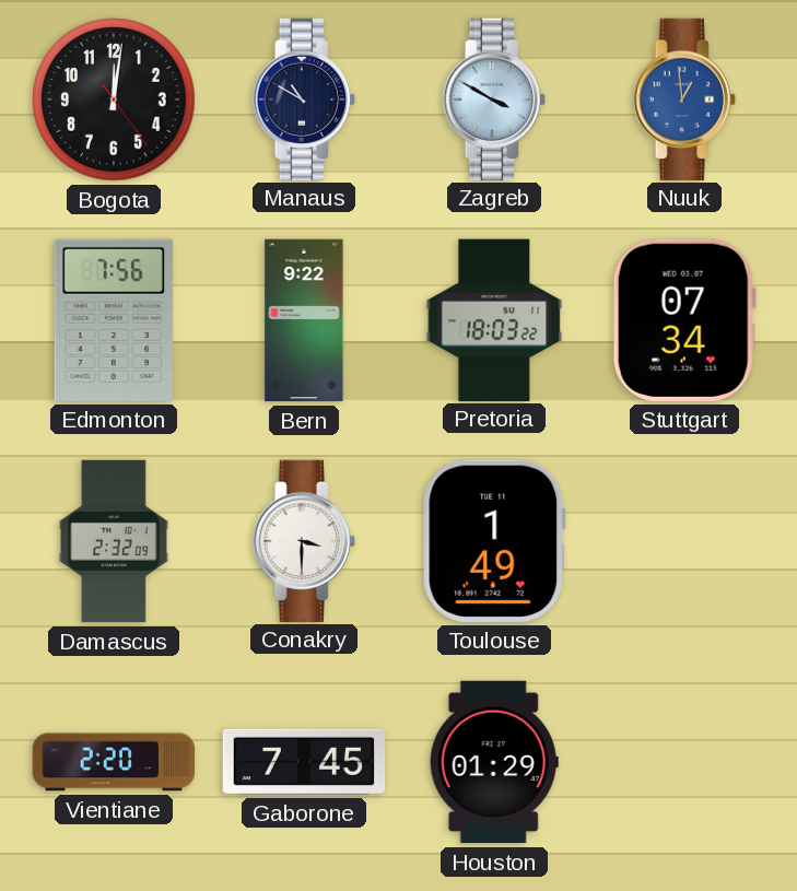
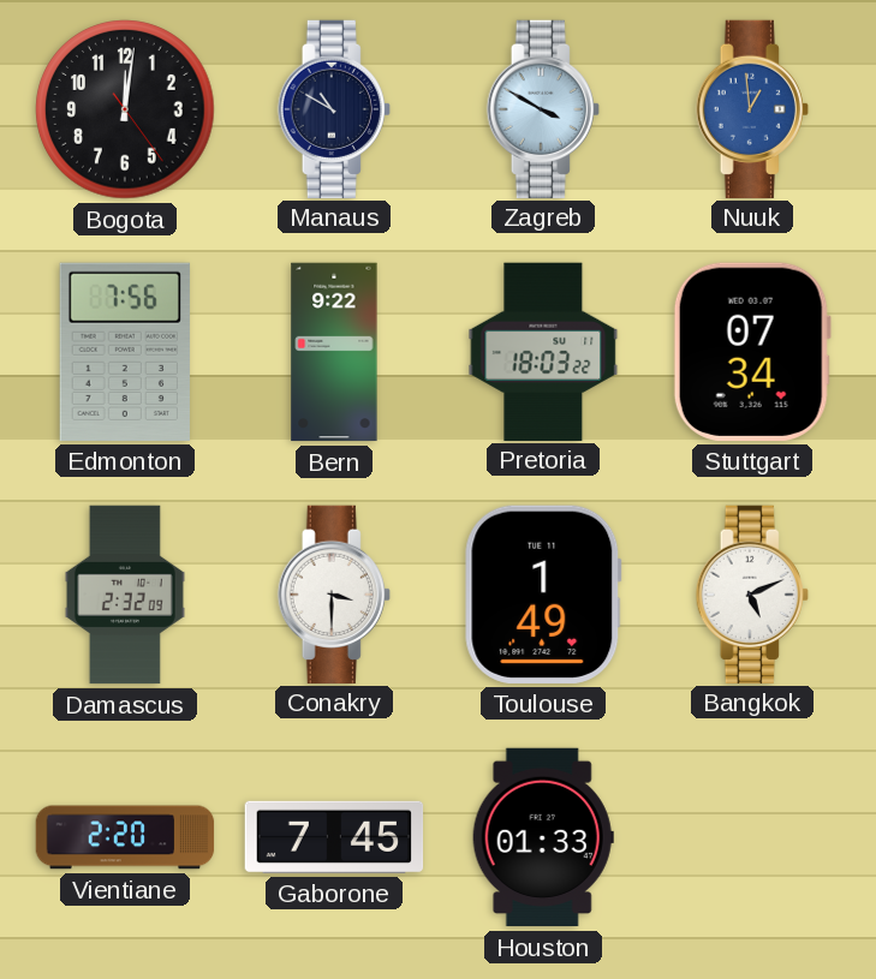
Bangkok: none -> 5:11
Houston: 01:29 -> 01:33
